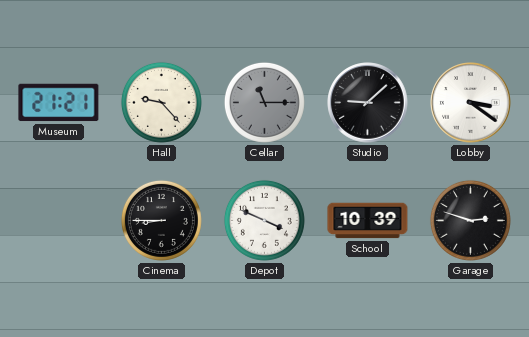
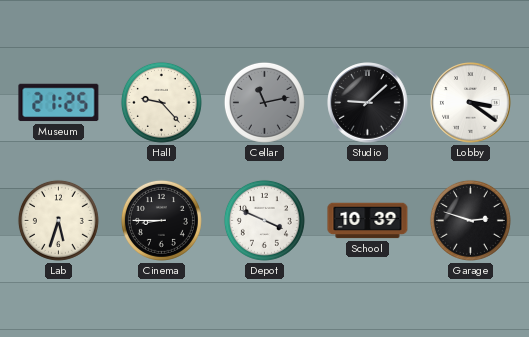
Museum: 21:21 -> 21:25
Cellar: 11:15 -> 11:13
Lab: none -> 5:33
